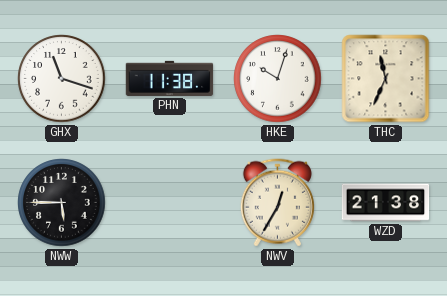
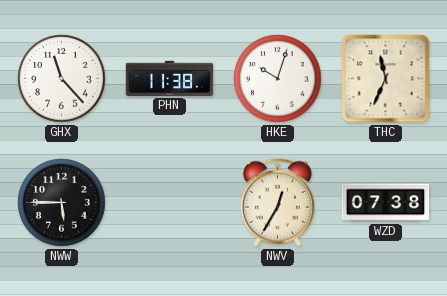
GHX: 11:18 -> 11:23
WZD: 21:38 -> 07:38
